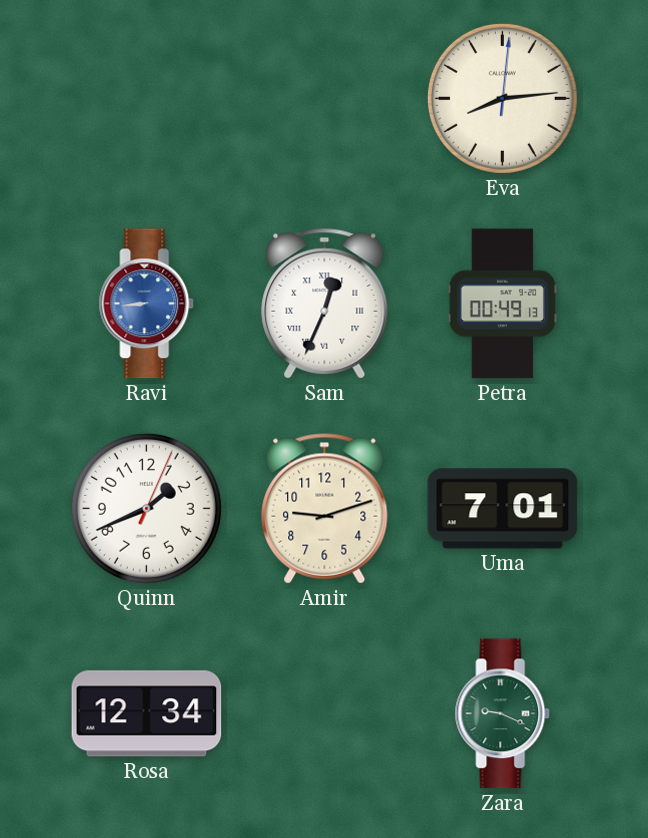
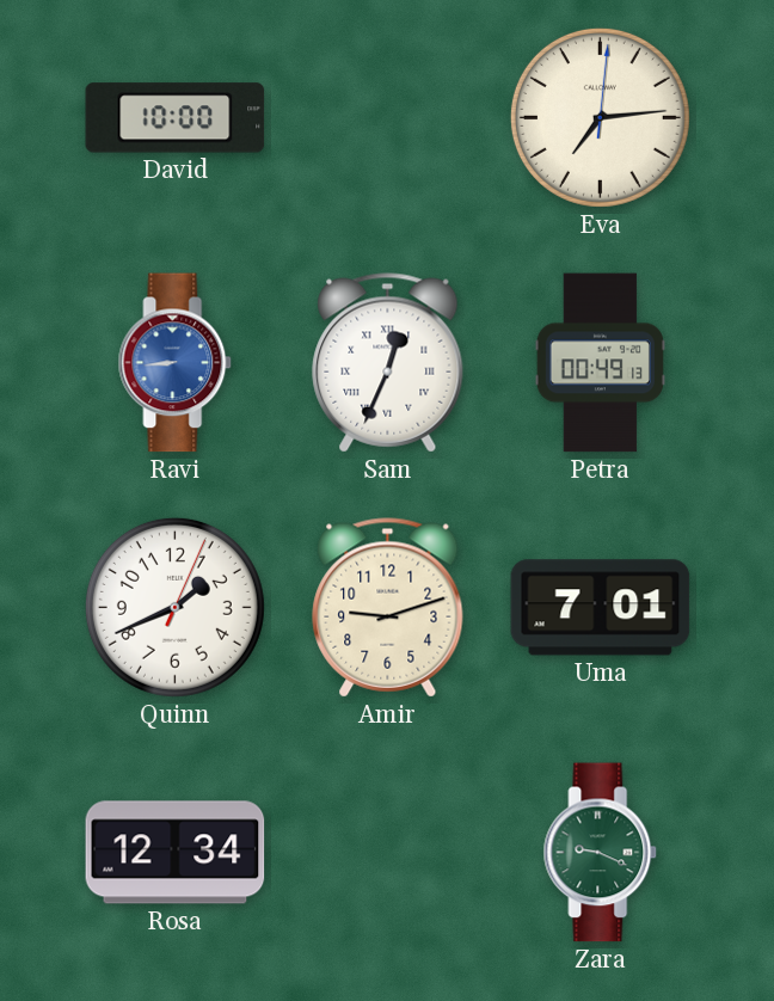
David: none -> 10:00
Eva: 8:14 -> 7:14
